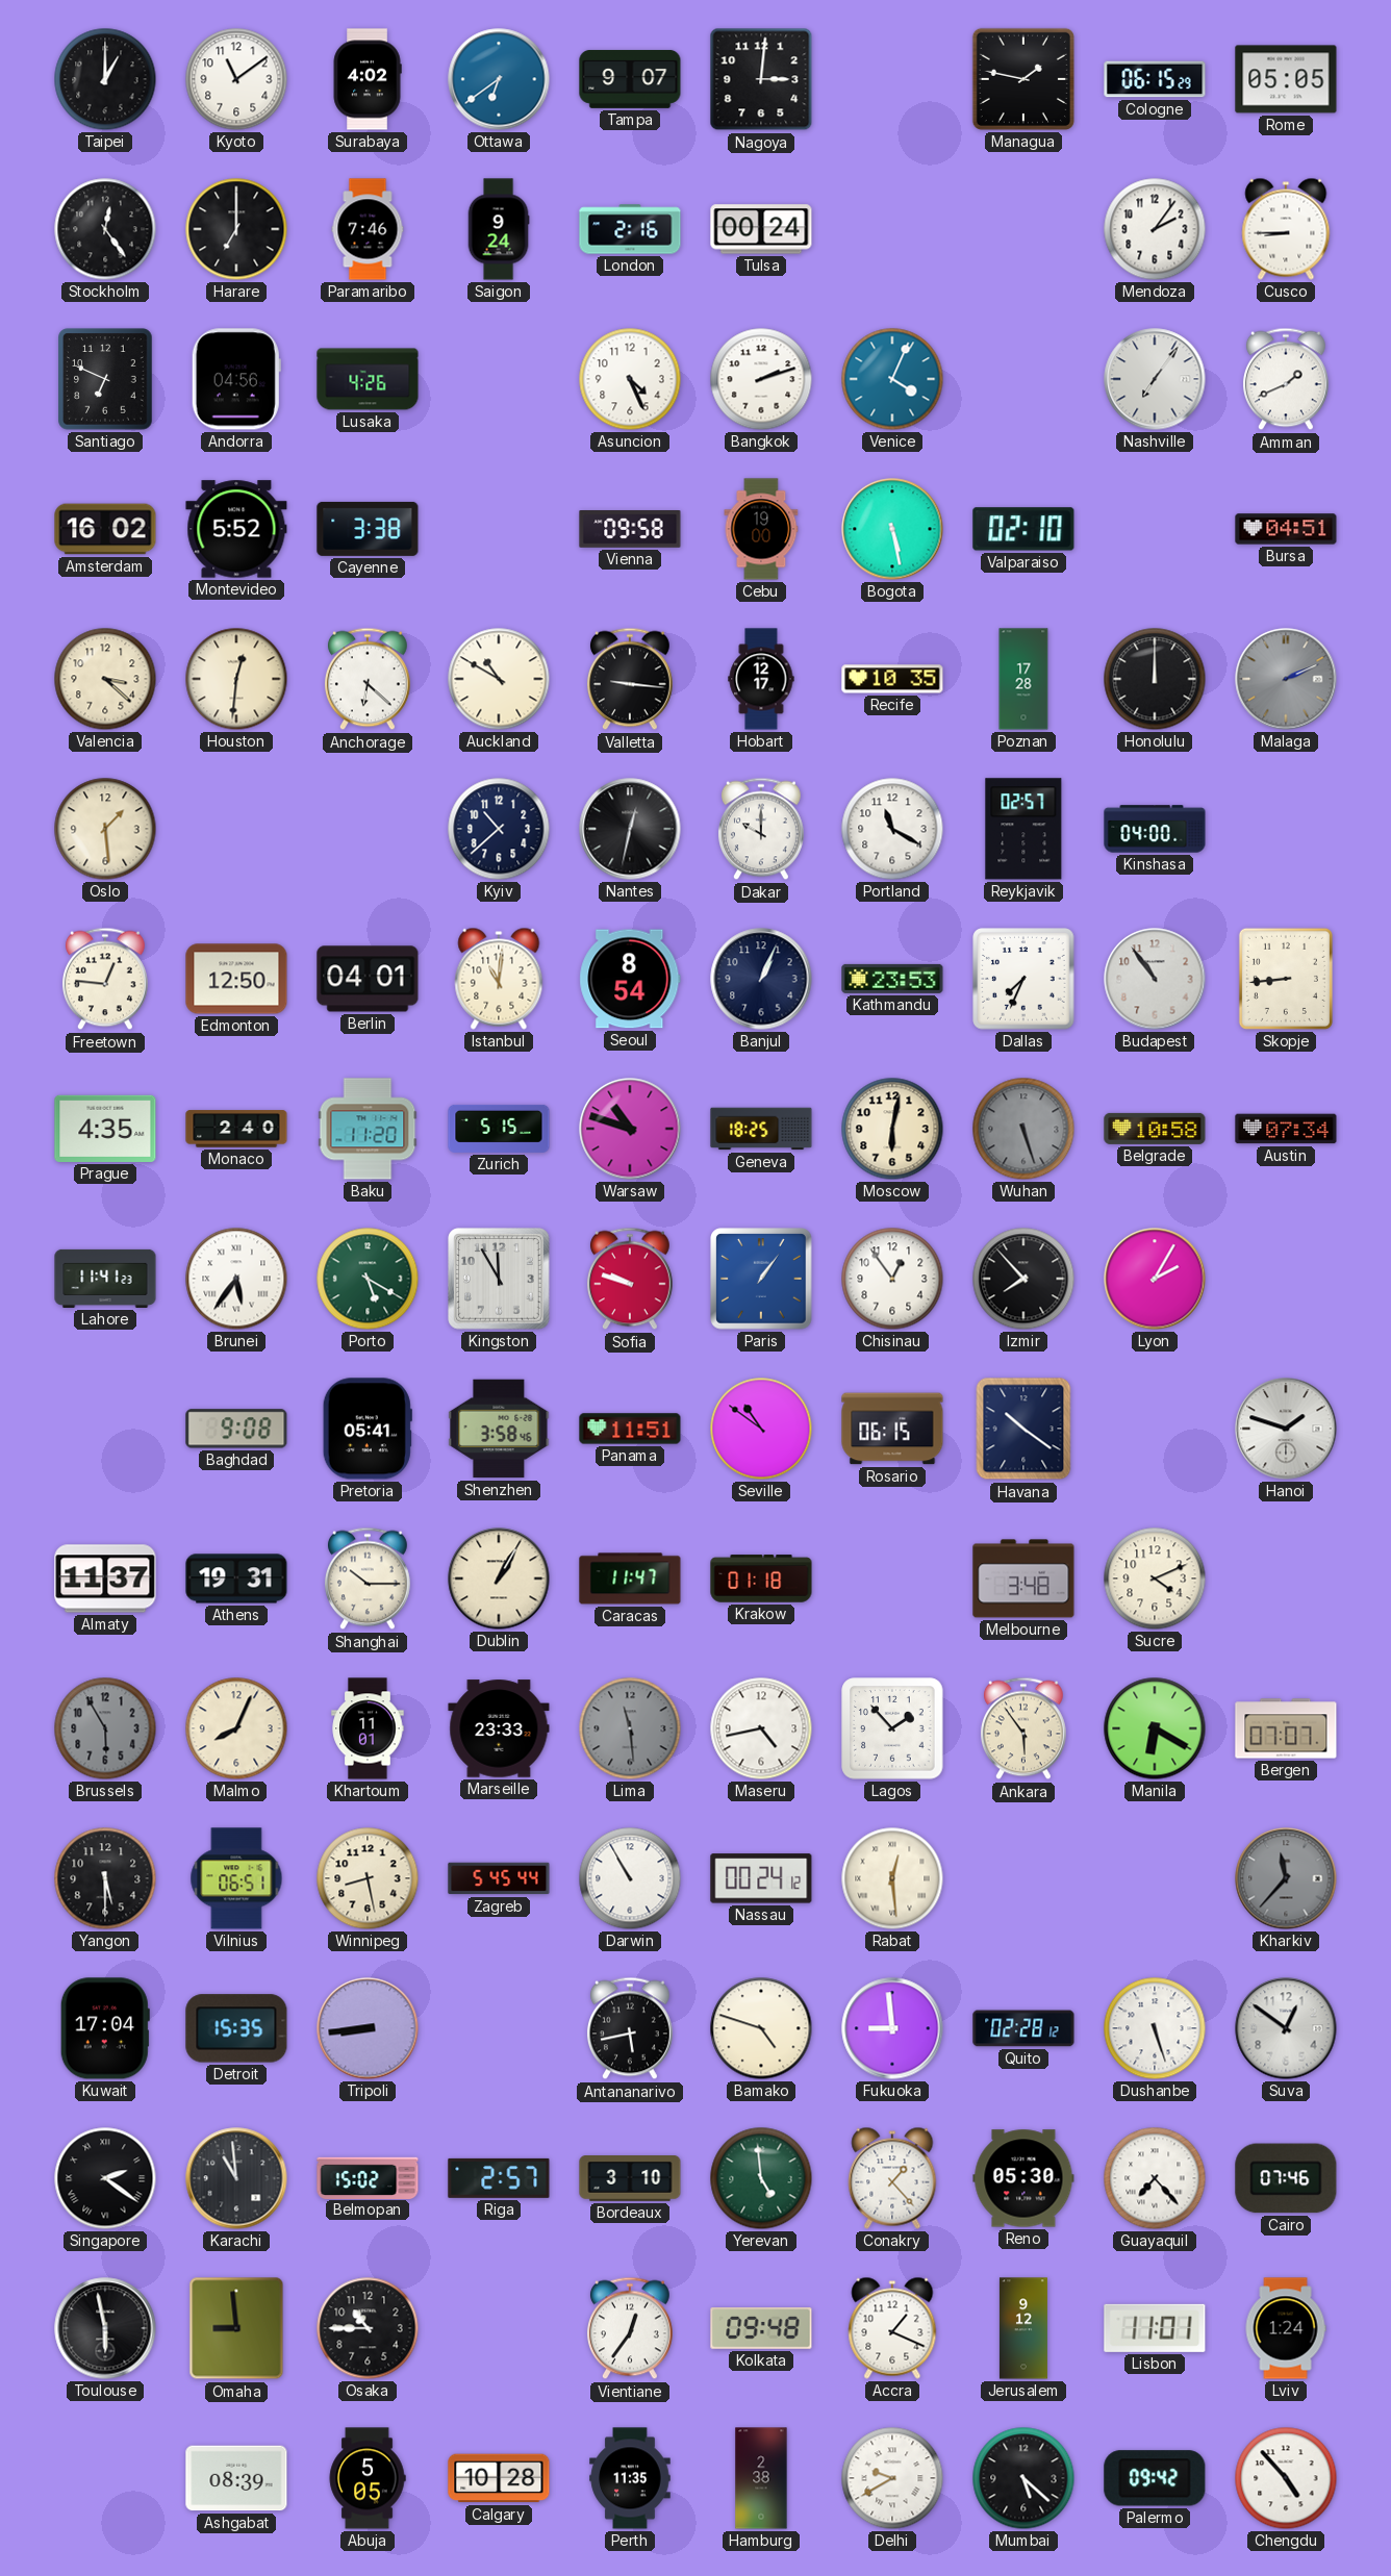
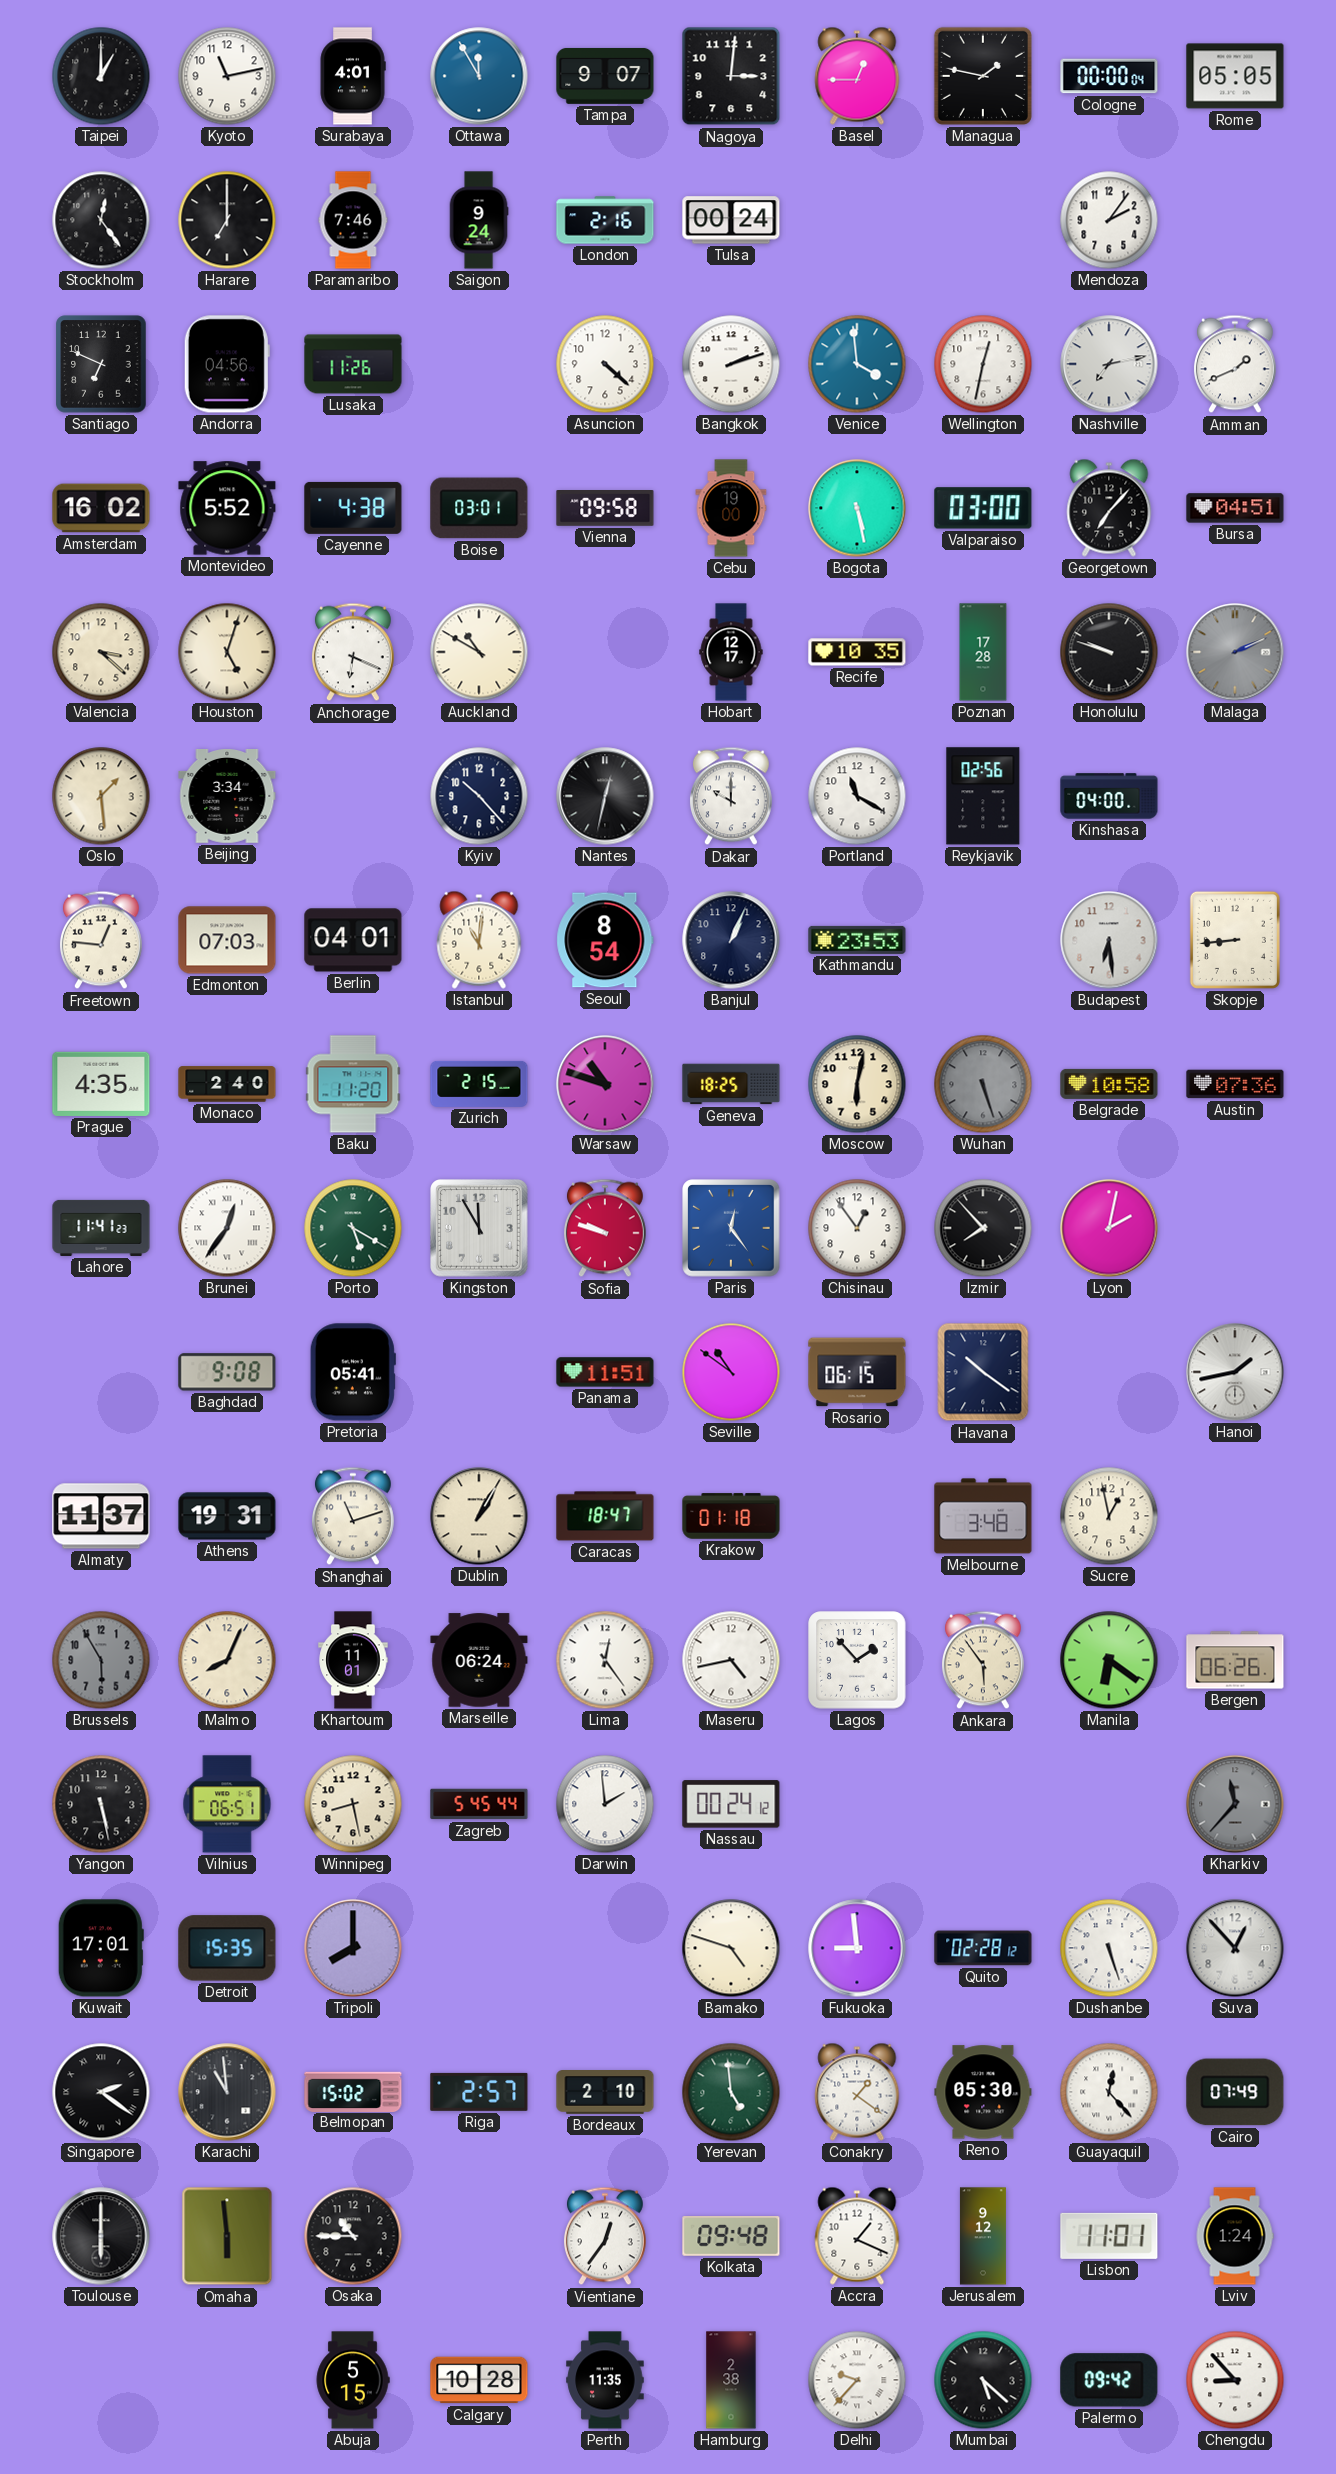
Kyoto: 11:09 -> 11:13
Surabaya: 4:02 -> 4:01
Ottawa: 6:39 -> 11:55
Basel: none -> 12:45
Cologne: 06:15 -> 00:00
Cusco: 8:45 -> none
Lusaka: 4:26 -> 11:26
Asuncion: 4:26 -> 4:22
Venice: 4:04 -> 3:59
Wellington: none -> 12:32
Nashville: 7:06 -> 7:13
Cayenne: 3:38 -> 4:38
Boise: none -> 03:01
Valparaiso: 02:10 -> 03:00
Georgetown: none -> 7:07
Houston: 12:31 -> 5:03
Anchorage: 6:22 -> 6:19
Valletta: 9:16 -> none
Honolulu: 12:00 -> 9:48
Beijing: none -> 3:34
Kyiv: 10:38 -> 10:23
Reykjavik: 02:57 -> 02:56
Edmonton: 12:50 -> 07:03
Dallas: 7:34 -> none
Budapest: 10:54 -> 6:29
Zurich: 5:15 -> 2:15
Austin: 07:34 -> 07:36
Brunei: 5:36 -> 12:36
Paris: 1:06 -> 12:24
Lyon: 2:05 -> 2:02
Shenzhen: 3:58 -> none
Hanoi: 1:48 -> 1:43
Shanghai: 10:15 -> 11:12
Caracas: 11:47 -> 18:47
Sucre: 4:11 -> 12:58
Marseille: 23:33 -> 06:24
Lima: 11:29 -> 12:24
Lima dial: grey -> white
Manila: 6:20 -> 6:21
Bergen: 07:07 -> 06:26
Yangon: 5:30 -> 5:28
Darwin: 10:55 -> 1:59
Rabat: 12:29 -> none
Kuwait: 17:04 -> 17:01
Tripoli: 8:44 -> 8:00
Antananarivo: 5:43 -> none
Suva: 12:51 -> 12:53
Bordeaux: 3:10 -> 2:10
Conakry: 1:23 -> 1:21
Guayaquil: 7:23 -> 12:23
Cairo: 07:46 -> 07:49
Toulouse: 5:58 -> 6:00
Omaha: 8:59 -> 5:59
Ashgabat: 08:39 -> none
Abuja: 5:05 -> 5:15
Delhi: 9:40 -> 9:37
Chengdu: 4:53 -> 8:53
